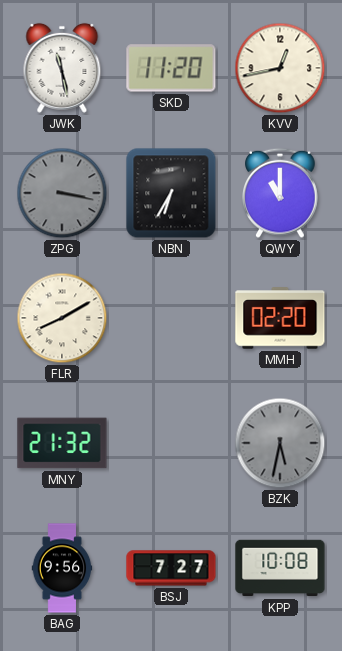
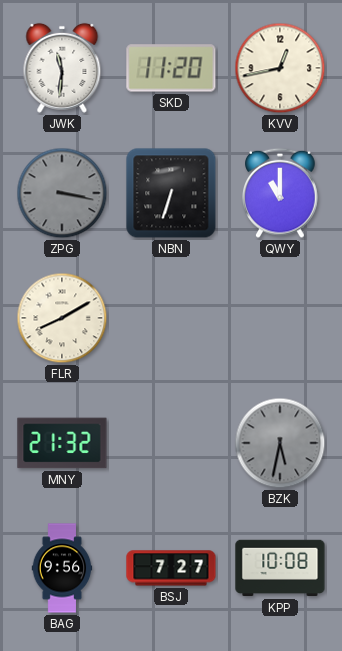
JWK: 11:28 -> 11:31
NBN: 6:35 -> 6:33
MMH: 02:20 -> none
